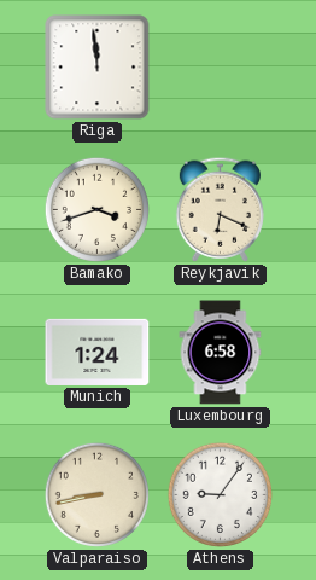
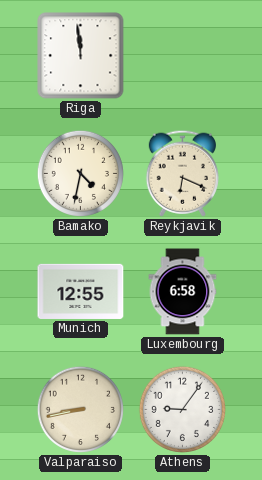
Bamako: 3:42 -> 4:32
Munich: 1:24 -> 12:55
